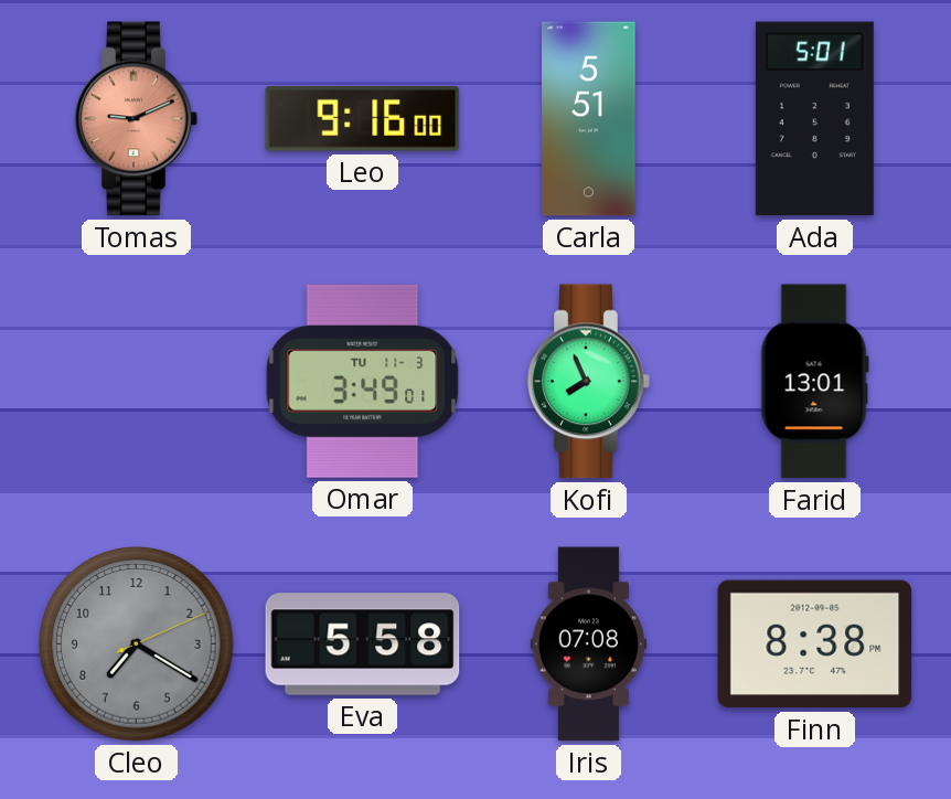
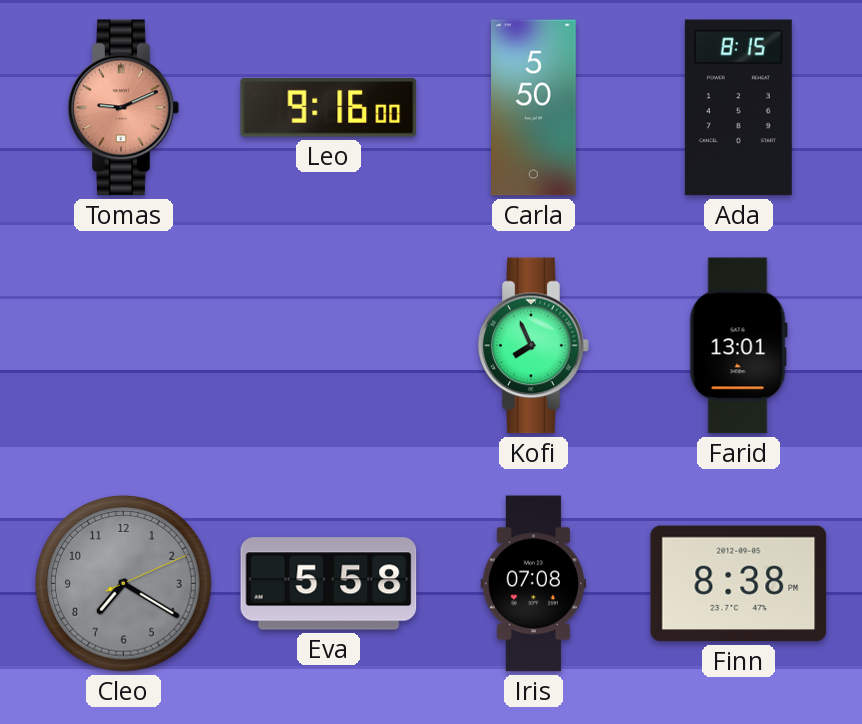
Carla: 5:51 -> 5:50
Ada: 5:01 -> 8:15
Omar: 3:49 -> none
